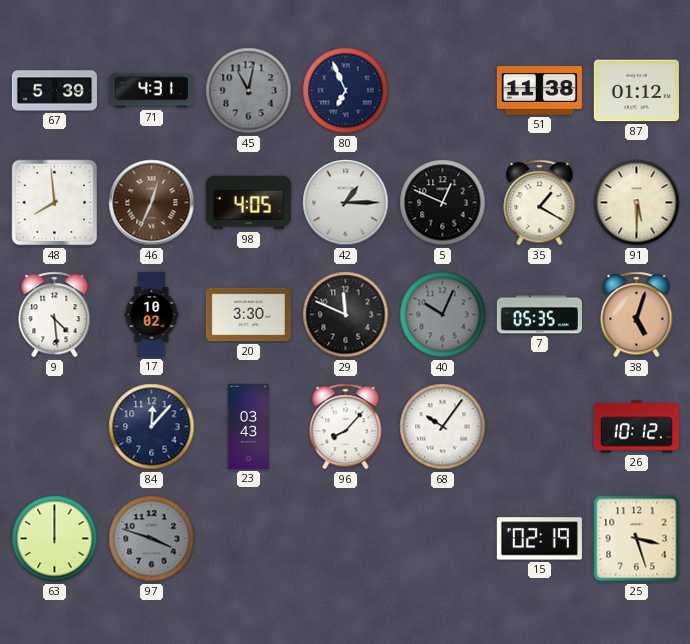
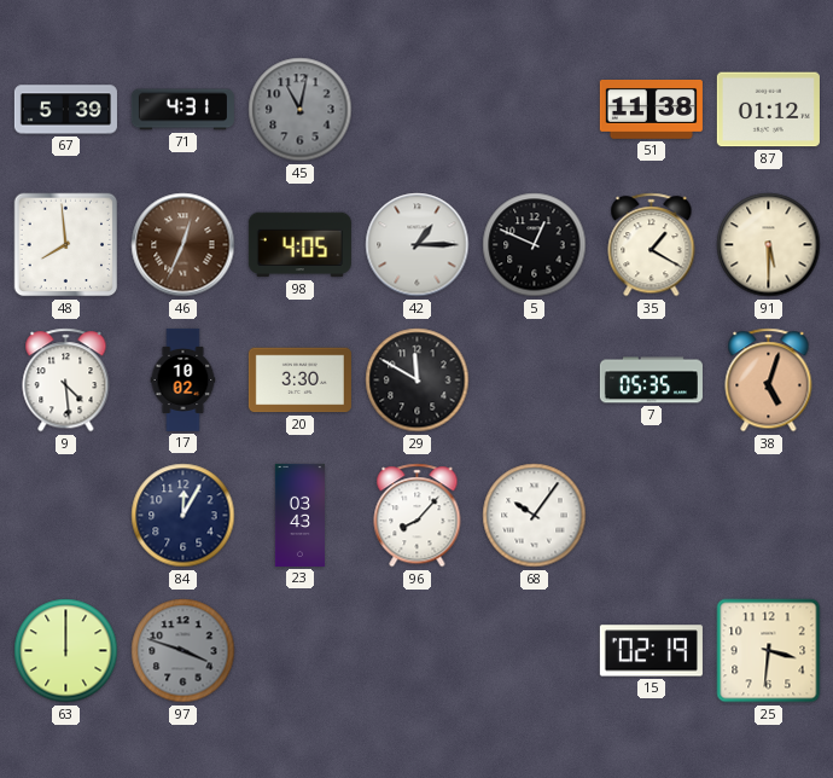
80: 6:56 -> none
29: 11:49 -> 11:50
40: 10:04 -> none
84: 12:07 -> 12:05
26: 10:12 -> none
25: 3:27 -> 3:31
